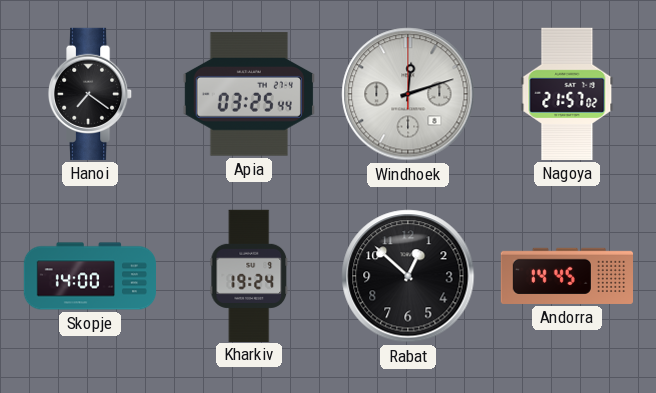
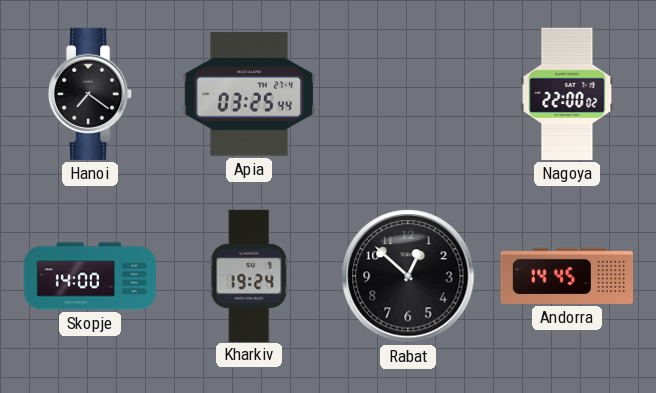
Windhoek: 12:12 -> none
Nagoya: 21:57 -> 22:00
